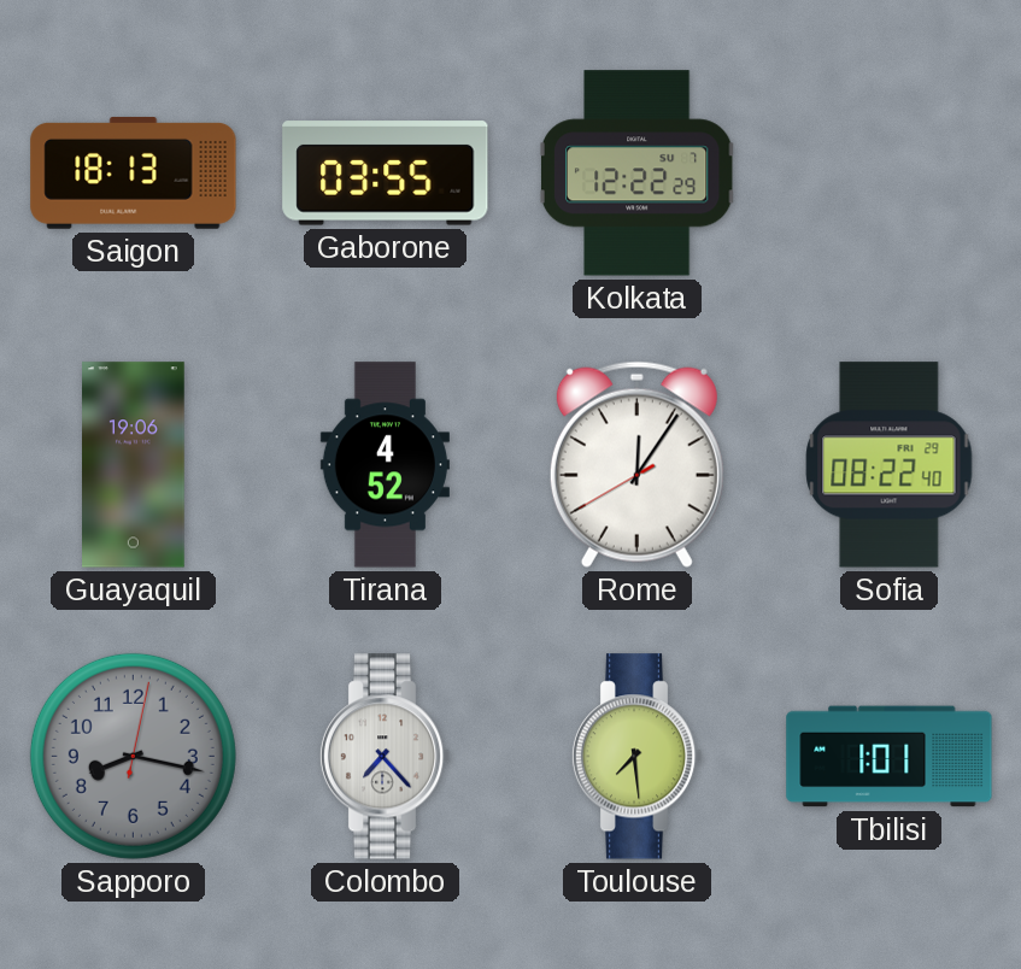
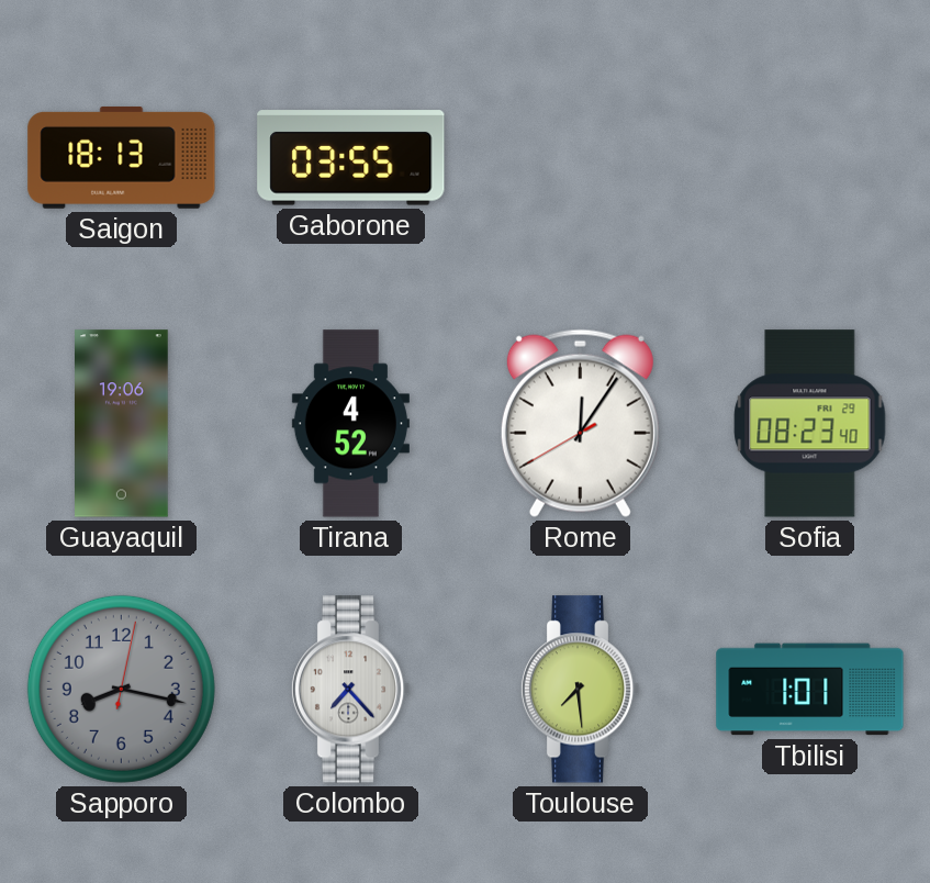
Kolkata: 12:22 -> none
Sofia: 08:22 -> 08:23
